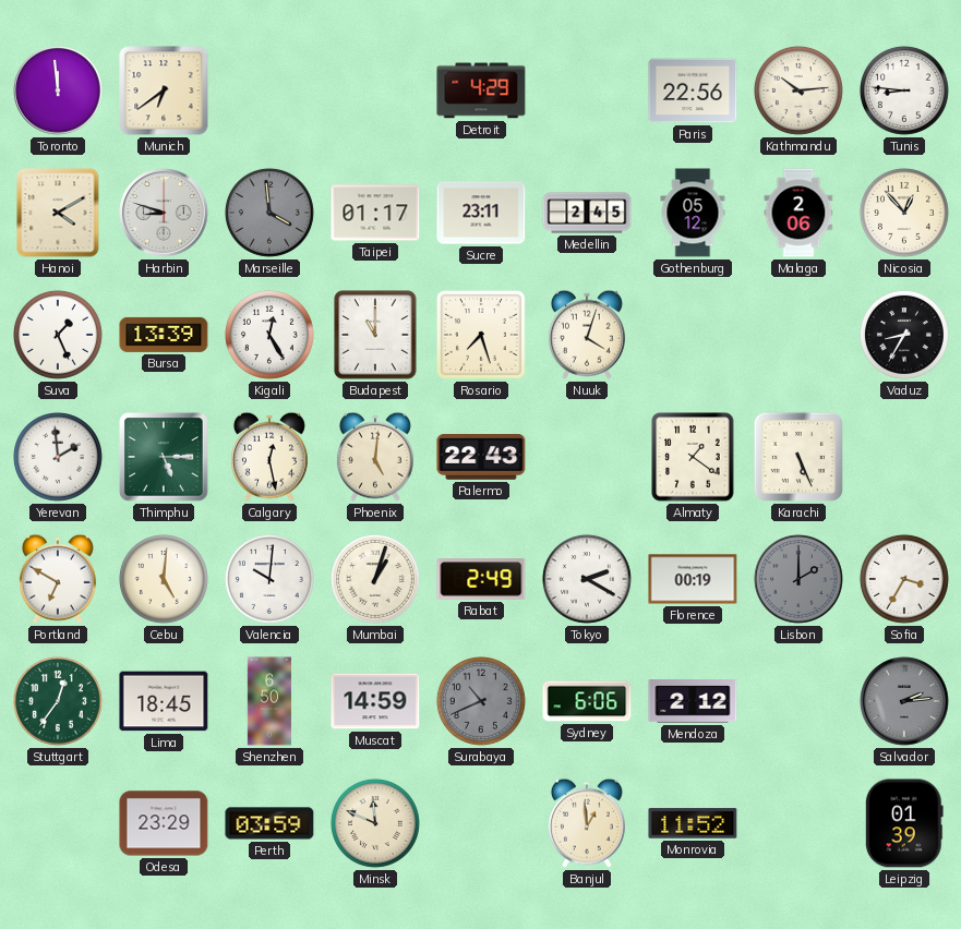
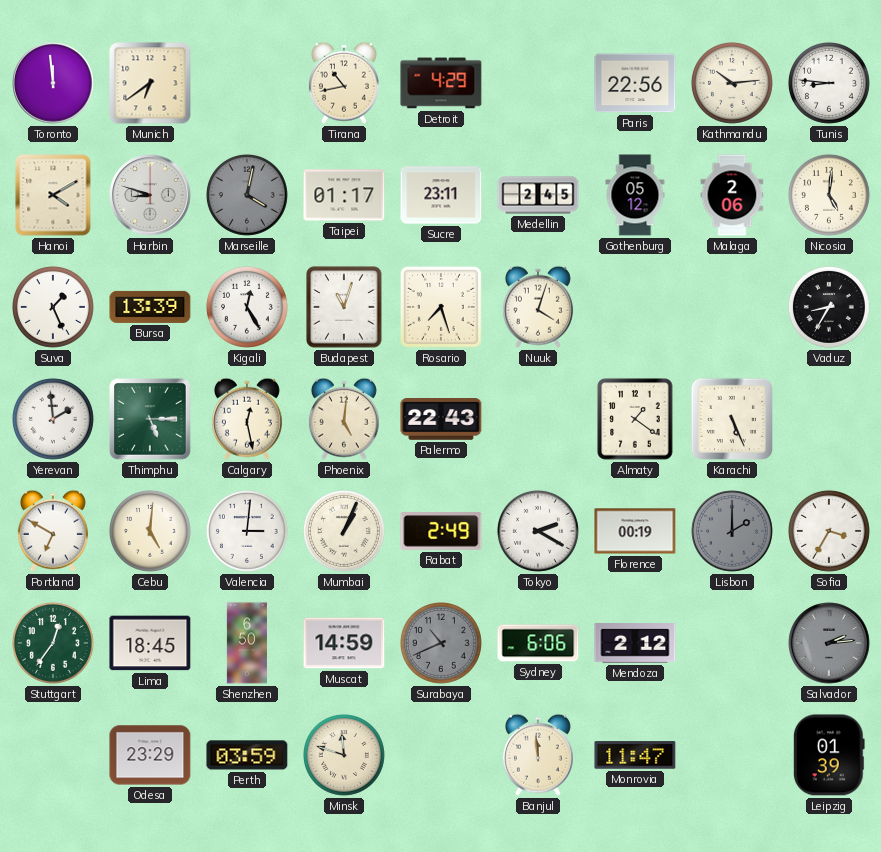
Tirana: none -> 10:43
Marseille: 3:59 -> 4:02
Nicosia: 12:53 -> 5:01
Budapest: 11:00 -> 11:03
Valencia: 10:01 -> 3:01
Mumbai: 1:03 -> 1:04
Minsk: 11:49 -> 11:48
Banjul: 12:59 -> 11:59
Monrovia: 11:52 -> 11:47
